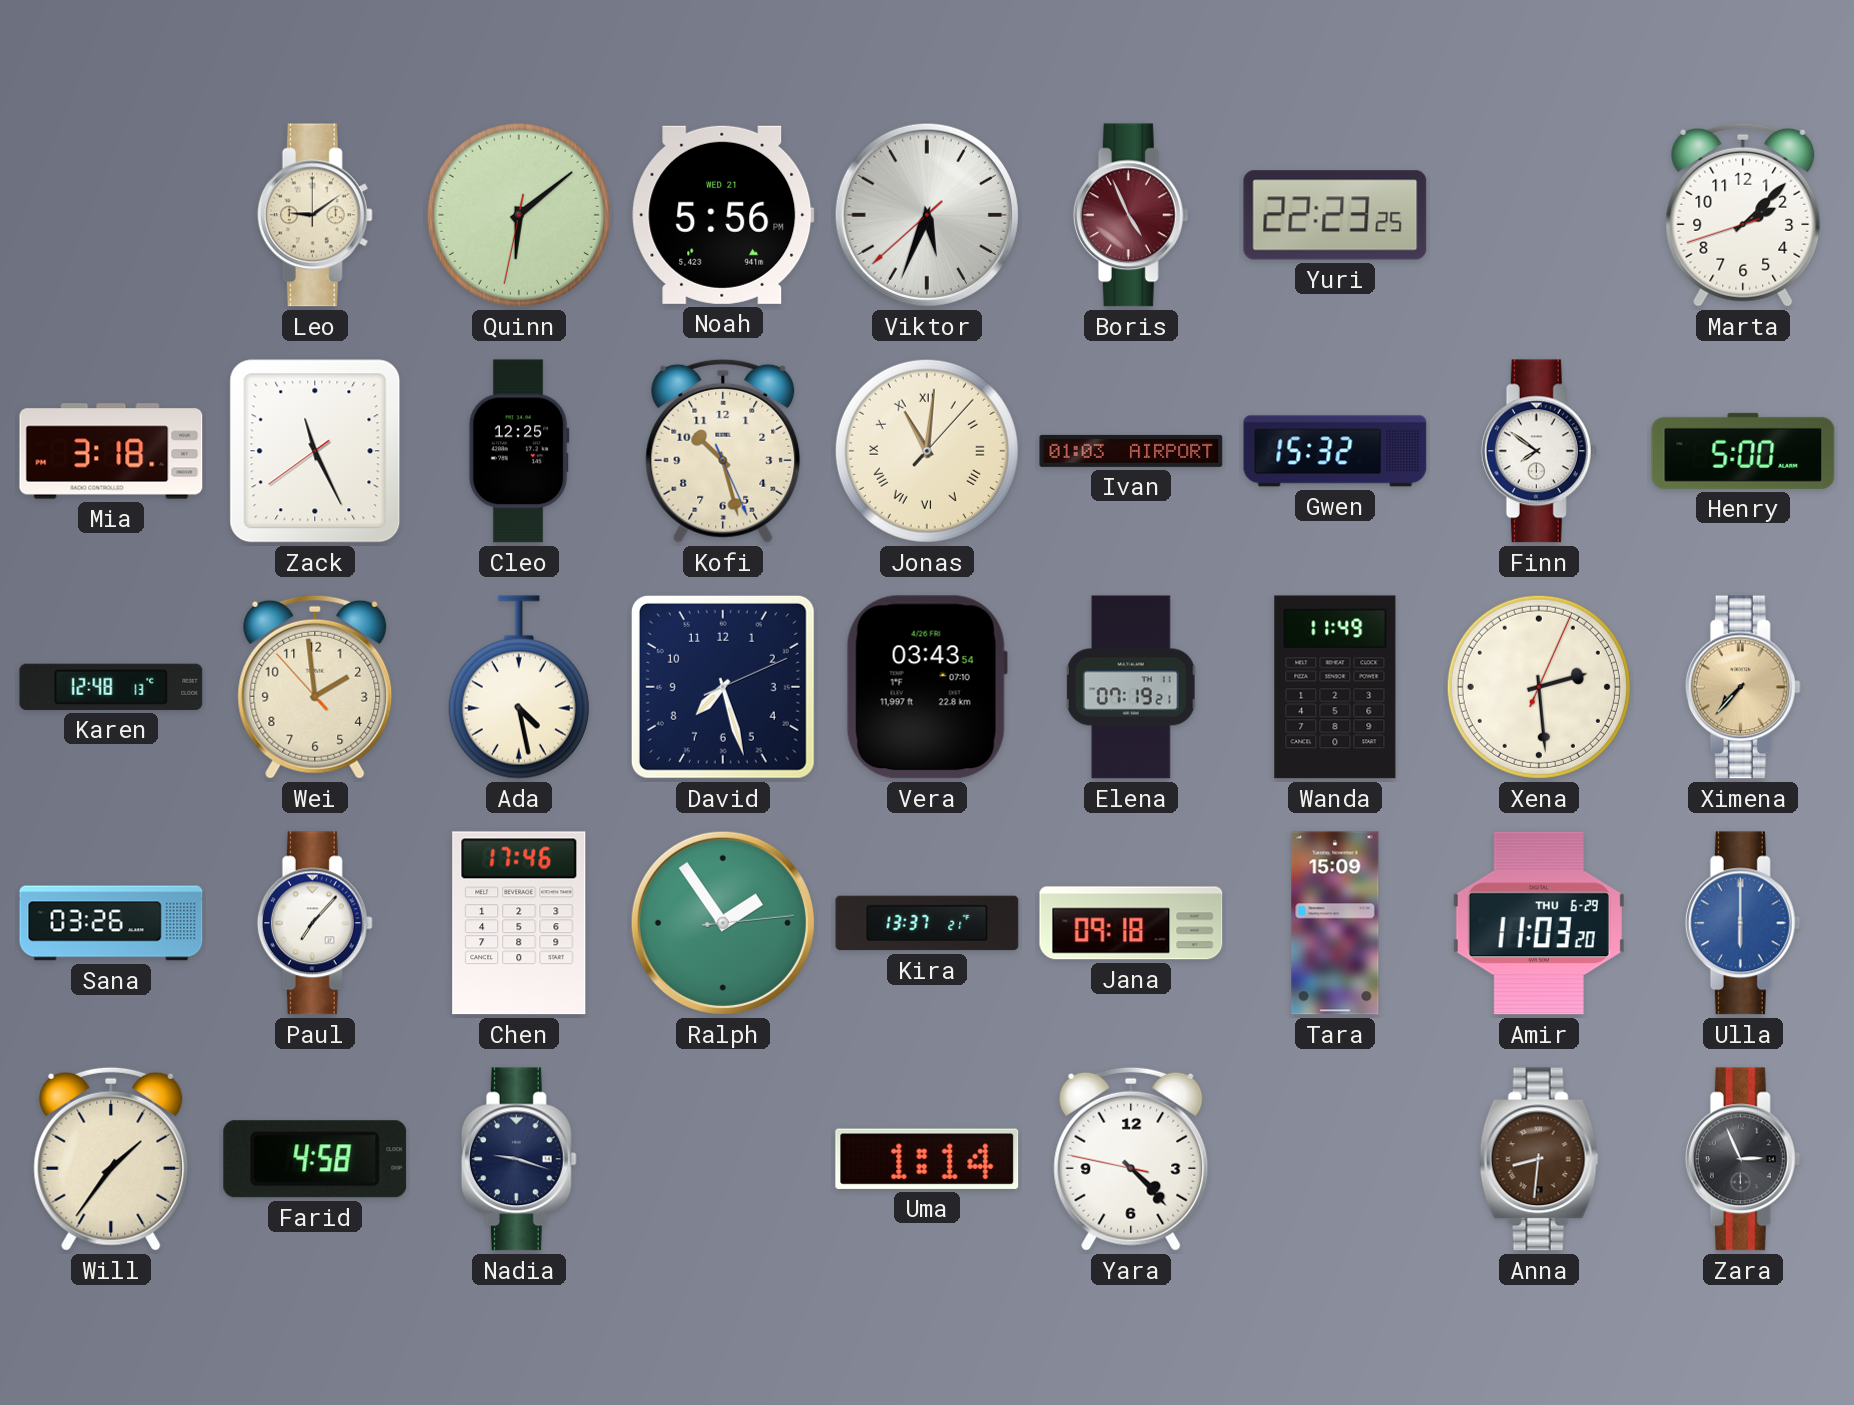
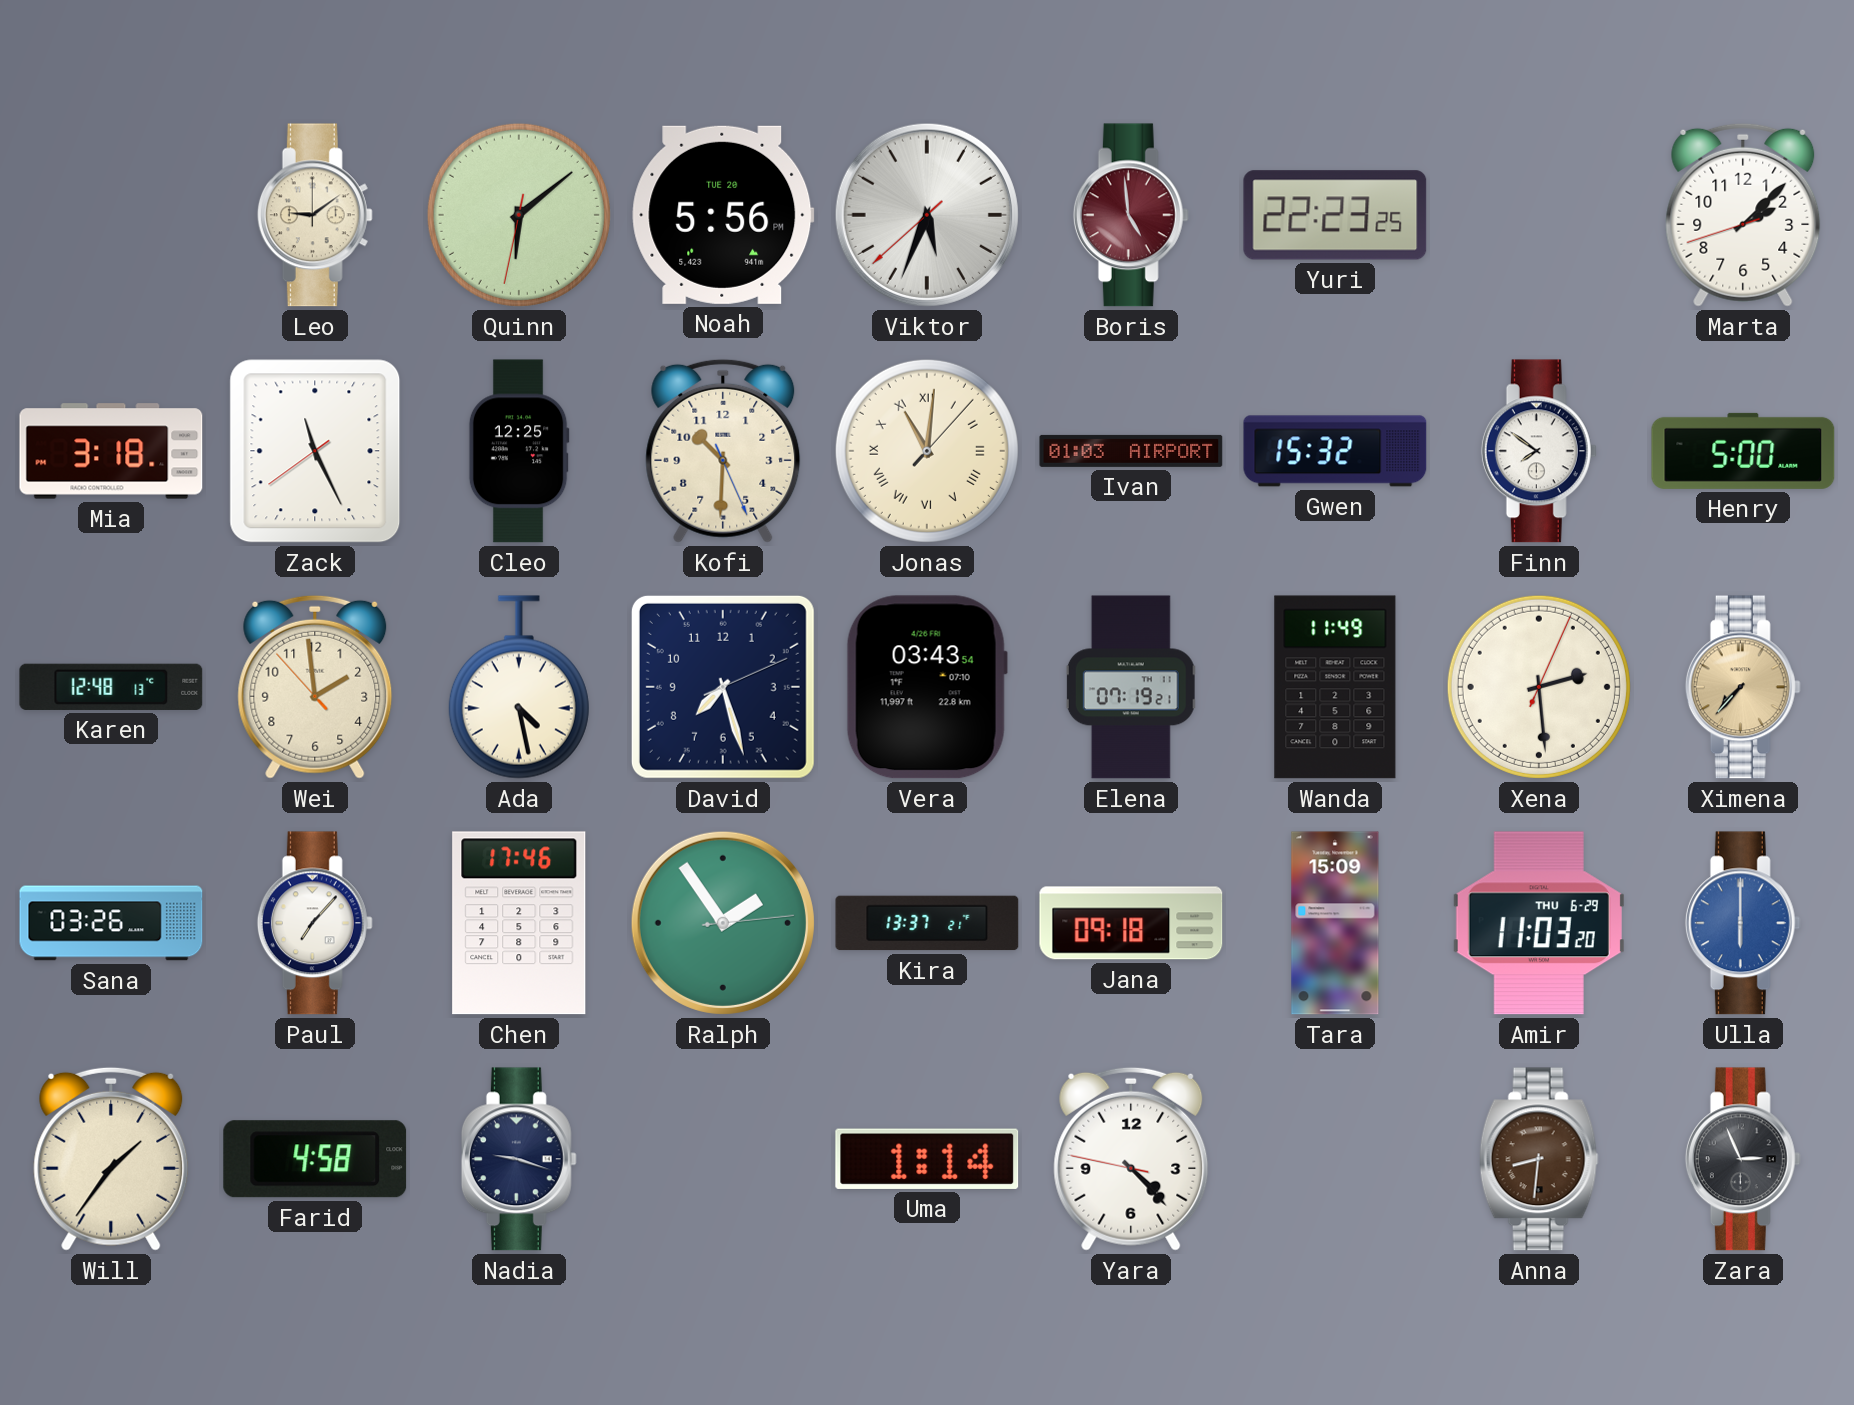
Noah date: WED 21 -> TUE 20
Boris: 4:56 -> 4:59
Kofi: 10:27 -> 10:30
